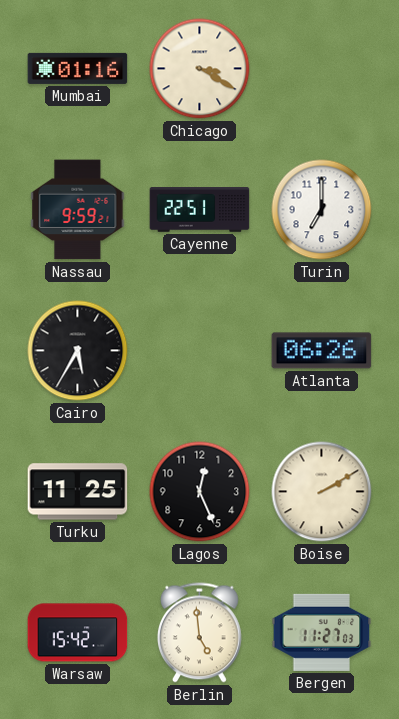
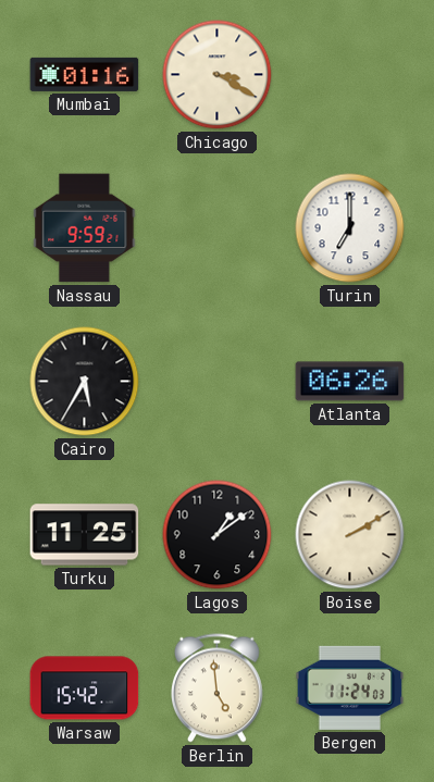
Cayenne: 22:51 -> none
Lagos: 12:26 -> 1:09
Bergen: 11:27 -> 11:24
